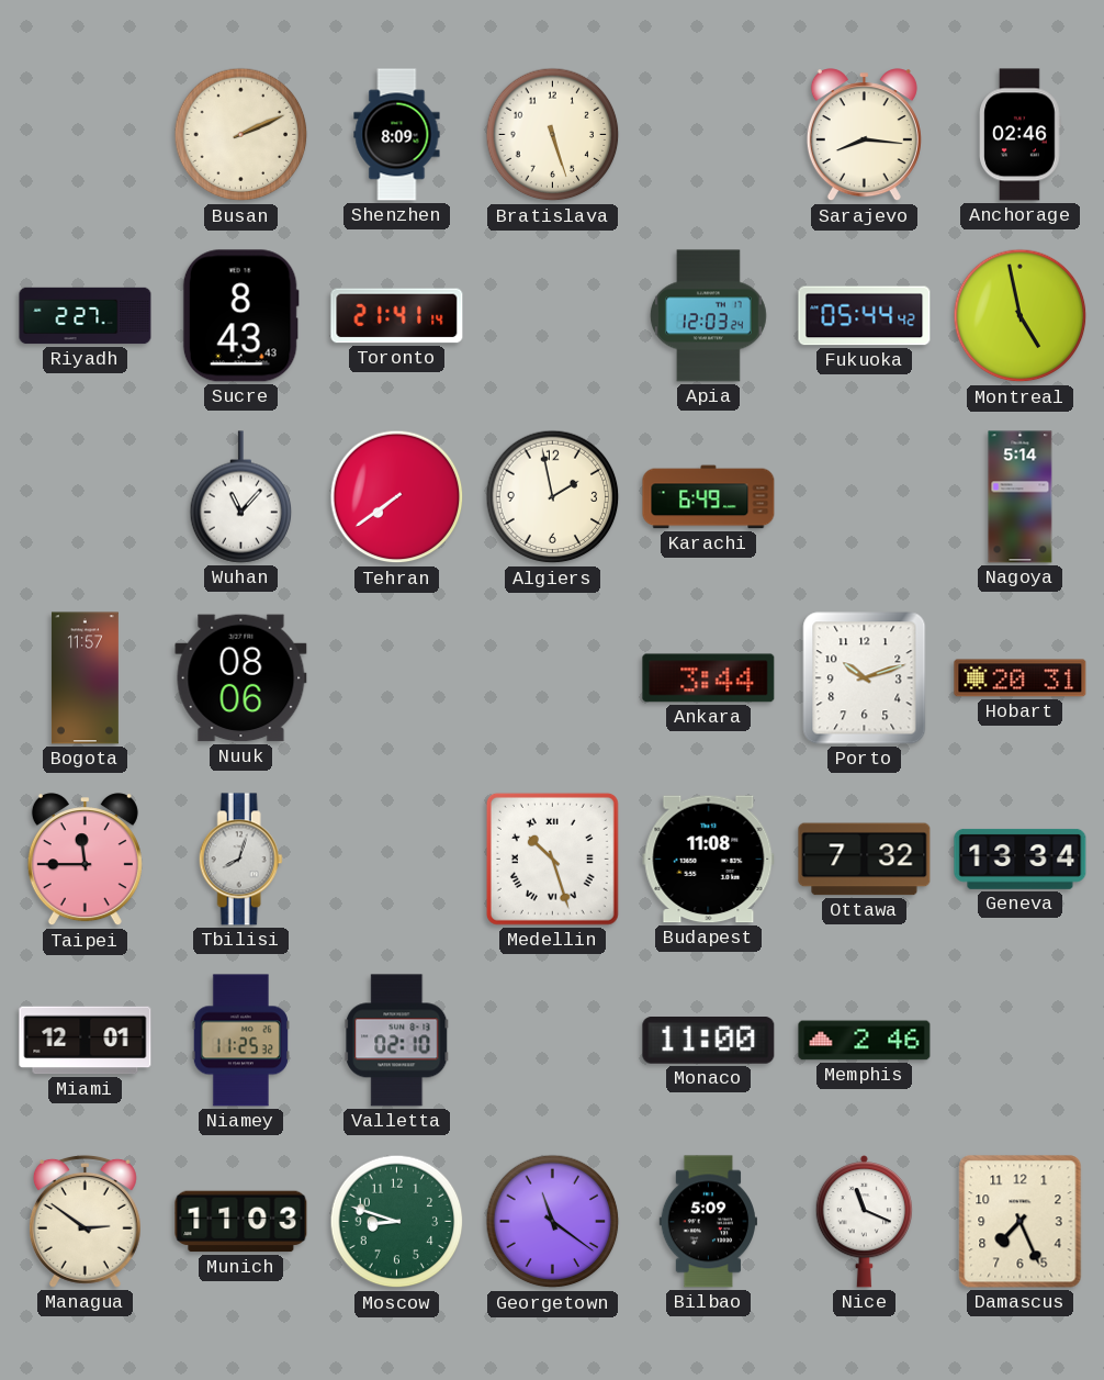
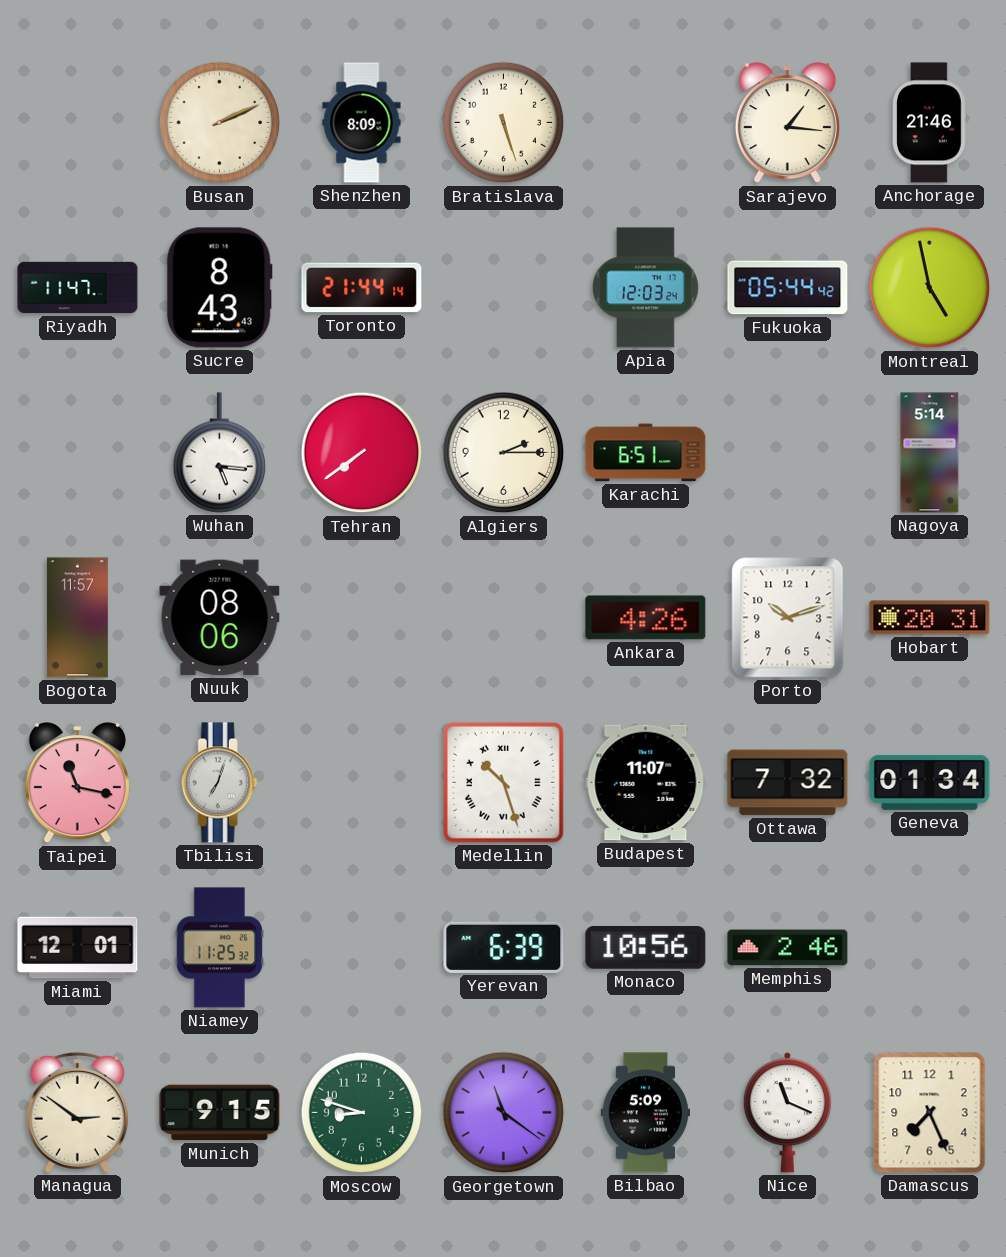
Sarajevo: 8:16 -> 1:16
Anchorage: 02:46 -> 21:46
Riyadh: 2:27 -> 11:47
Toronto: 21:41 -> 21:44
Wuhan: 11:07 -> 5:16
Algiers: 1:58 -> 2:15
Karachi: 6:49 -> 6:51
Ankara: 3:44 -> 4:26
Taipei: 11:45 -> 11:17
Tbilisi: 8:03 -> 7:03
Budapest: 11:08 -> 11:07
Geneva: 13:34 -> 01:34
Valletta: 02:10 -> none
Yerevan: none -> 6:39
Monaco: 11:00 -> 10:56
Munich: 11:03 -> 9:15
